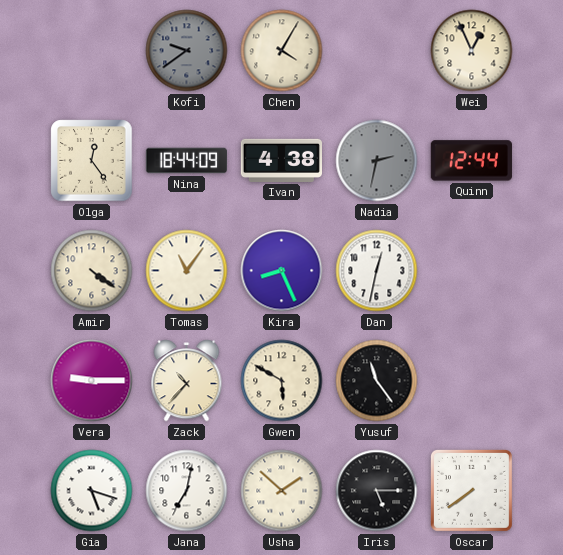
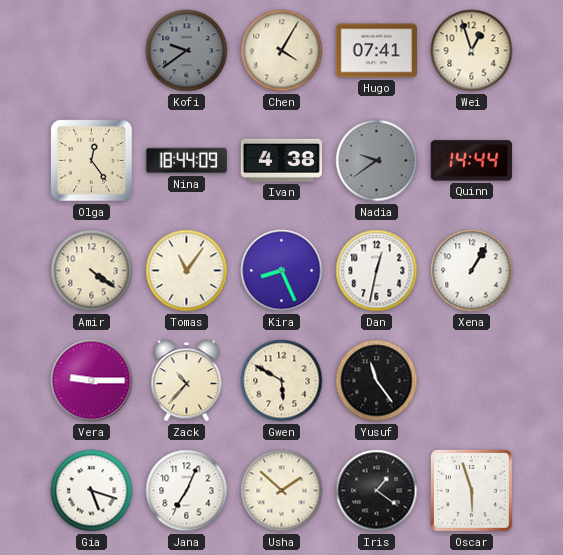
Hugo: none -> 07:41
Wei: 12:56 -> 12:57
Nadia: 2:32 -> 9:39
Quinn: 12:44 -> 14:44
Xena: none -> 1:05
Jana: 7:02 -> 7:04
Iris: 5:15 -> 1:21
Oscar: 7:39 -> 5:57
